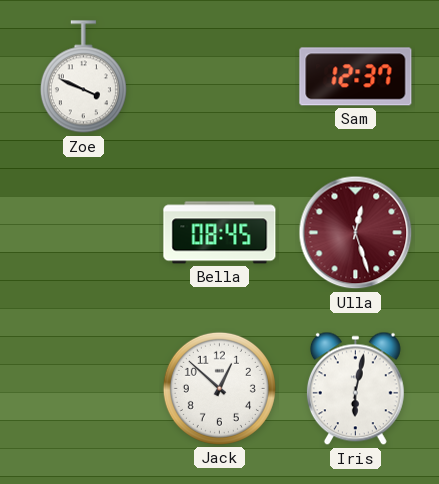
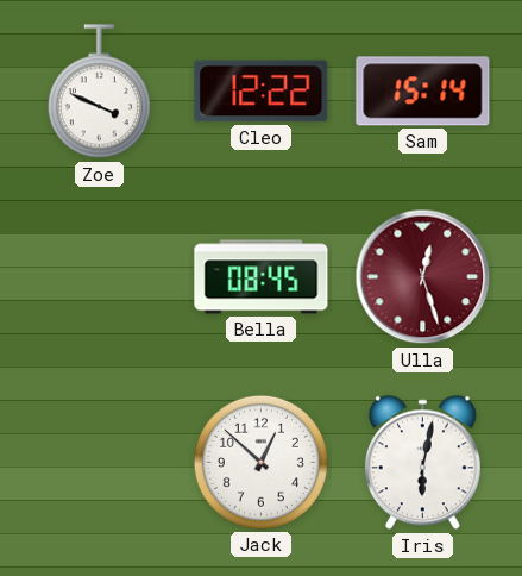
Cleo: none -> 12:22
Sam: 12:37 -> 15:14
